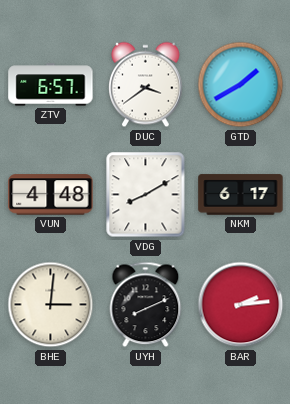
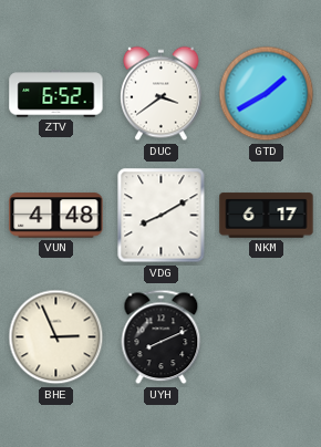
ZTV: 6:57 -> 6:52
BHE: 3:01 -> 2:56
BAR: 2:14 -> none
